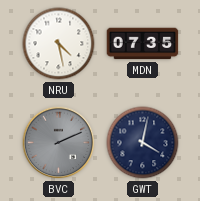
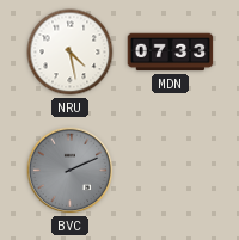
MDN: 07:35 -> 07:33
GWT: 4:02 -> none
